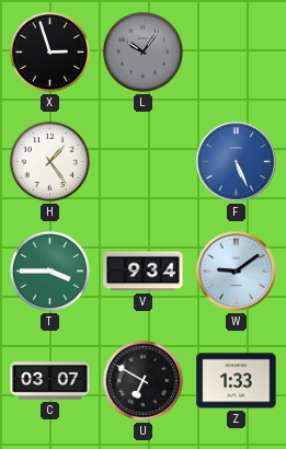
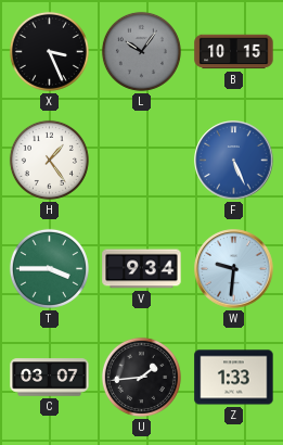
X: 2:57 -> 3:26
B: none -> 10:15
W: 9:09 -> 9:31
U: 6:50 -> 1:44
